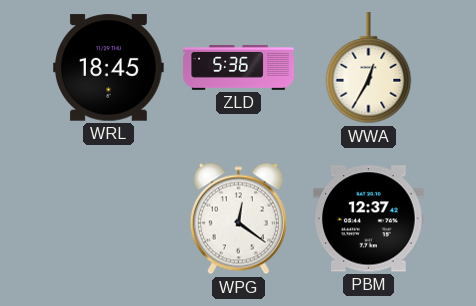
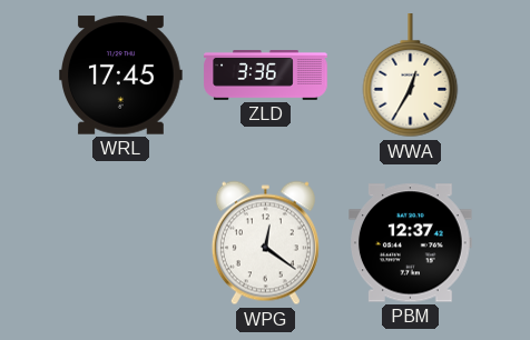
WRL: 18:45 -> 17:45
ZLD: 5:36 -> 3:36
